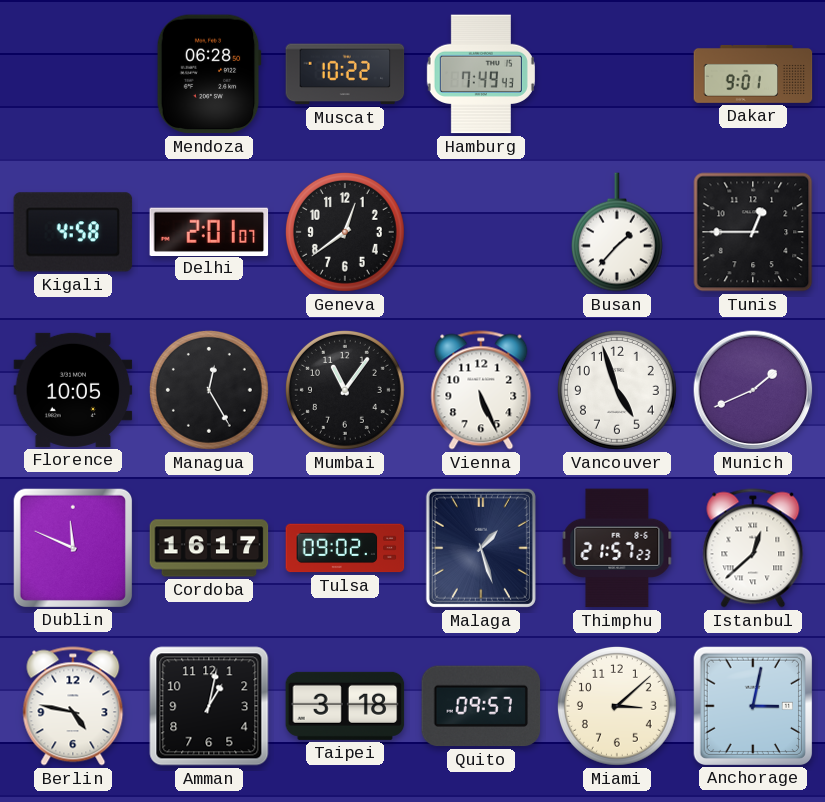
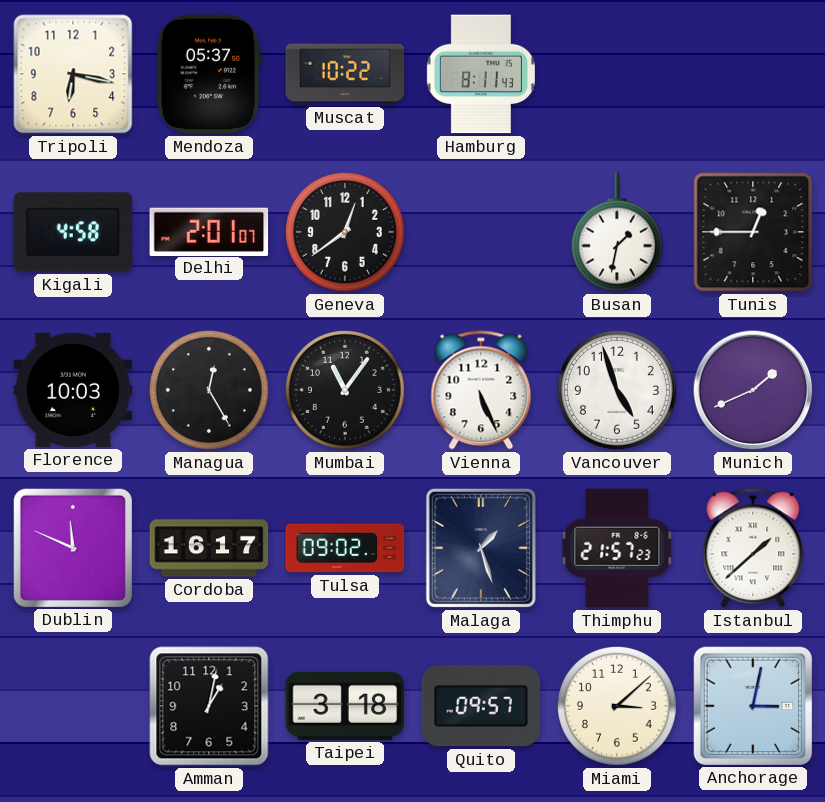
Tripoli: none -> 6:17
Mendoza: 06:28 -> 05:37
Hamburg: 7:49 -> 8:11
Dakar: 9:01 -> none
Busan: 1:37 -> 1:32
Florence: 10:05 -> 10:03
Istanbul: 12:38 -> 1:38
Berlin: 4:47 -> none
